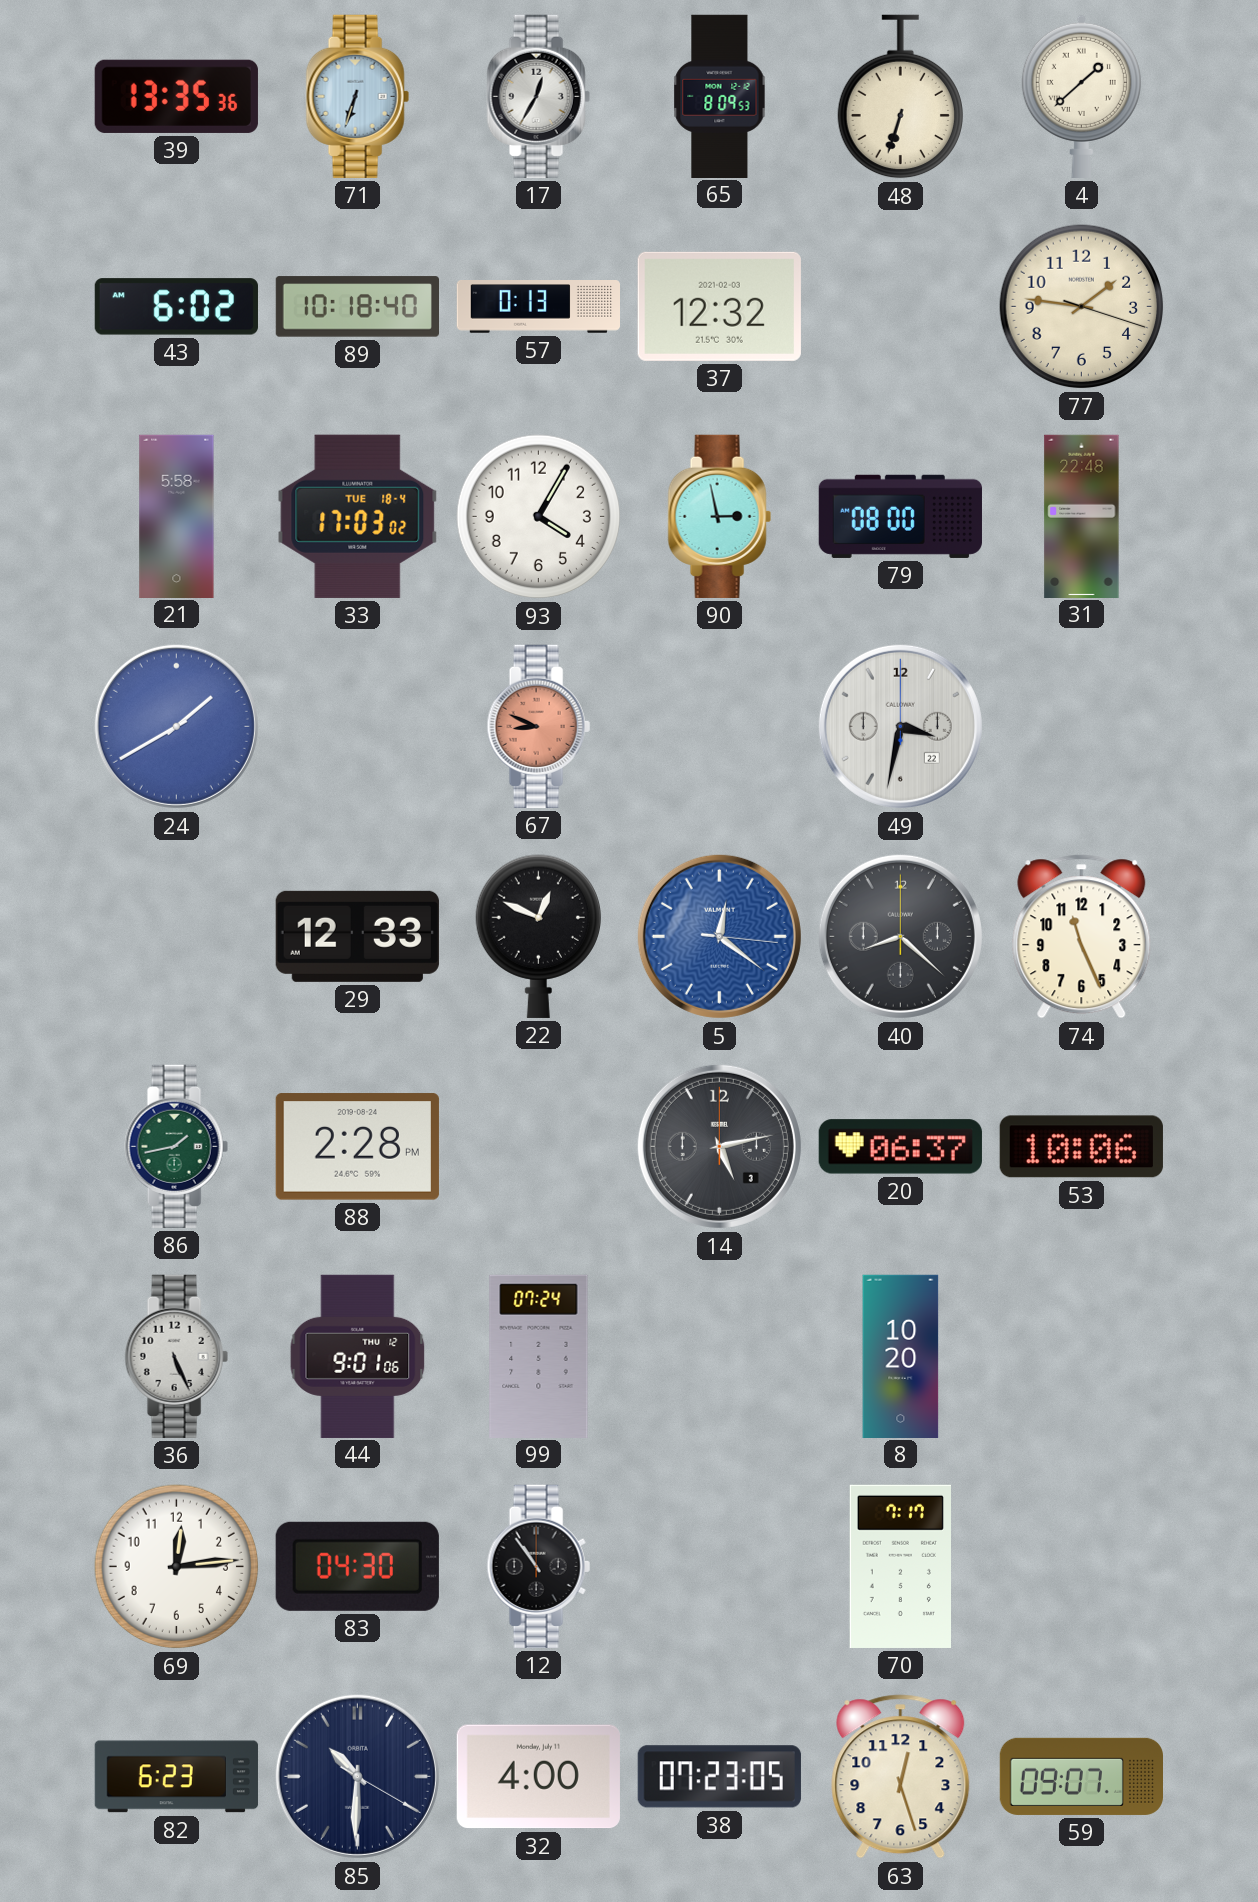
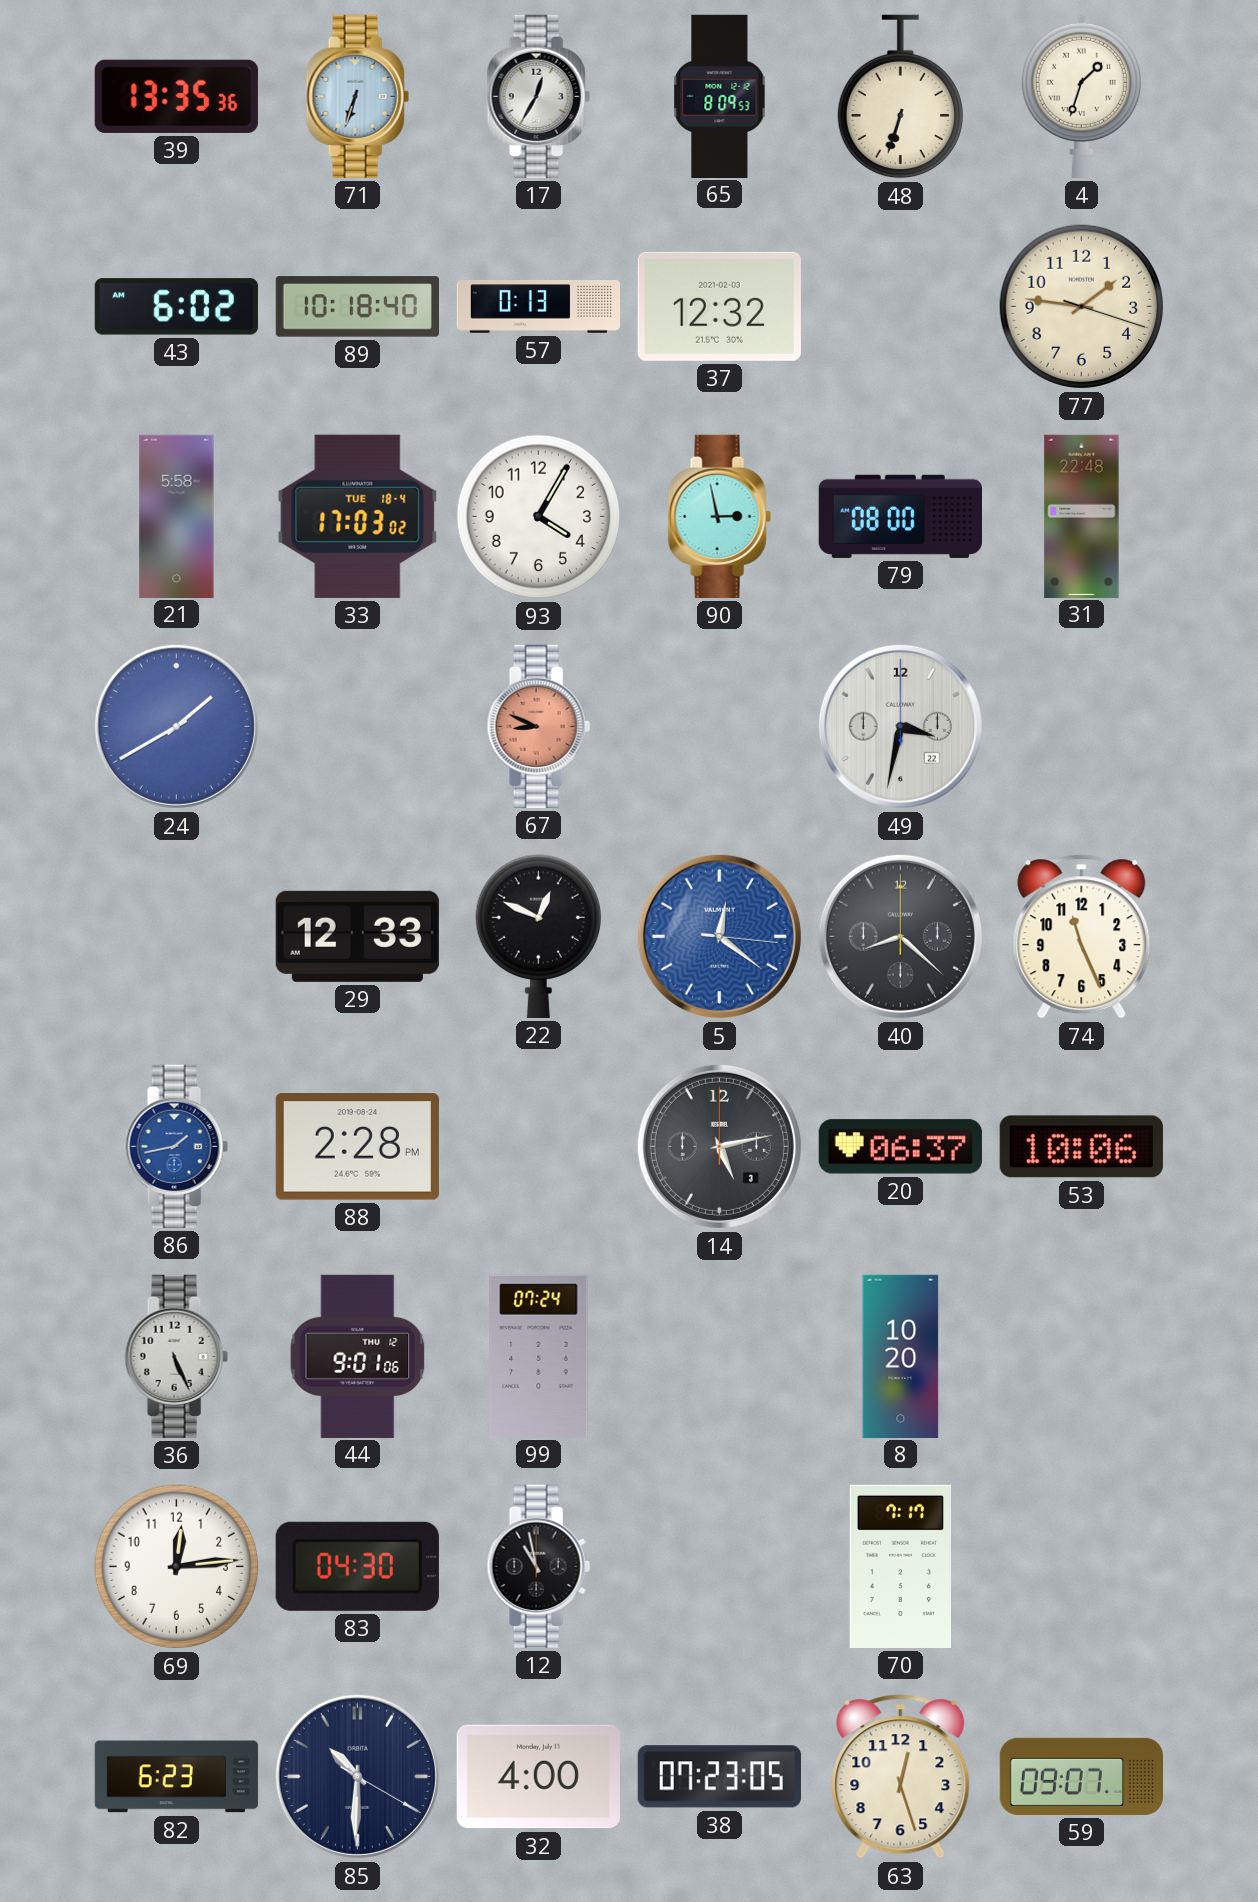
4: 1:38 -> 1:33
86 dial: green -> blue
12: 10:54 -> 10:58
